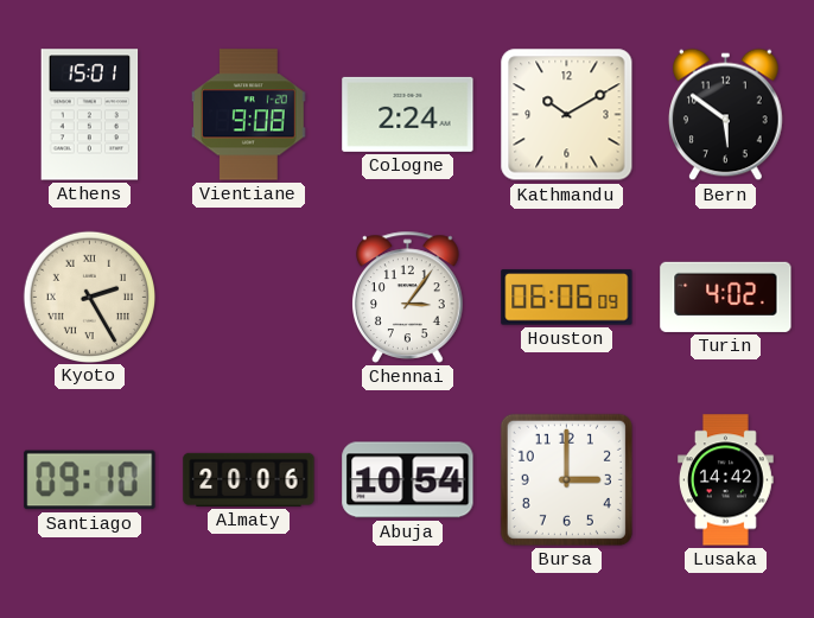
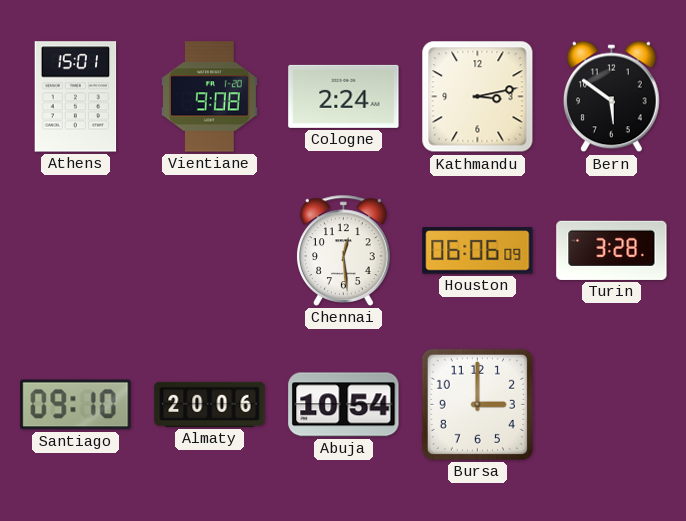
Kathmandu: 10:10 -> 3:13
Kyoto: 2:25 -> none
Chennai: 3:06 -> 12:29
Turin: 4:02 -> 3:28
Lusaka: 14:42 -> none
